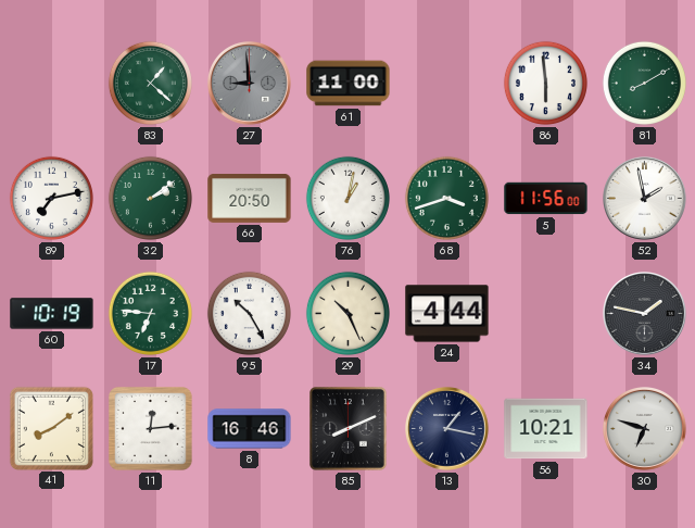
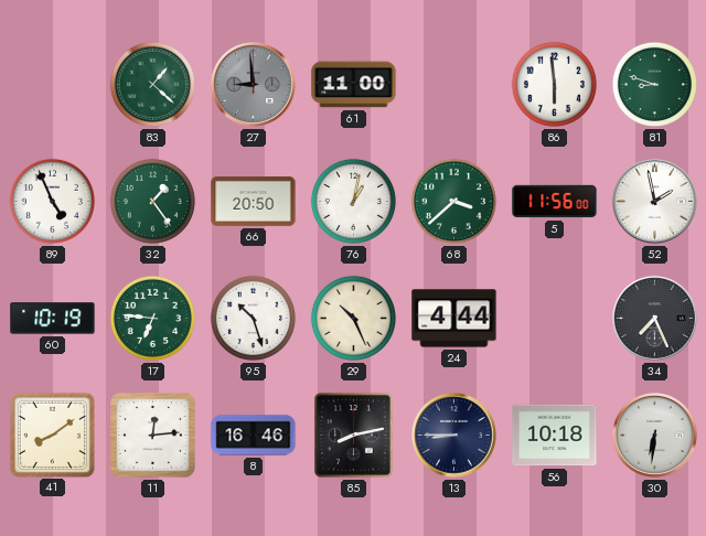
81: 8:10 -> 8:48
89: 7:13 -> 4:56
32: 2:09 -> 1:24
68: 3:42 -> 3:38
95: 10:25 -> 10:27
34: 1:47 -> 7:26
85: 8:11 -> 8:13
13: 1:17 -> 8:45
56: 10:21 -> 10:18
30: 6:48 -> 6:31
